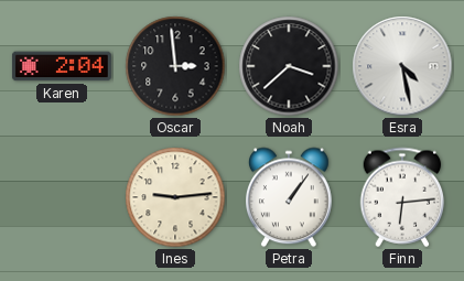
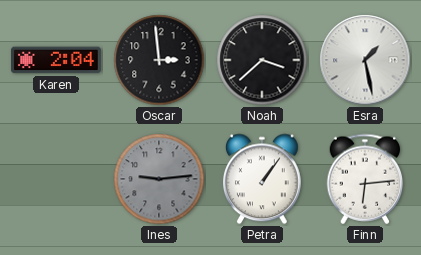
Esra: 4:28 -> 1:28
Ines dial: cream -> grey
